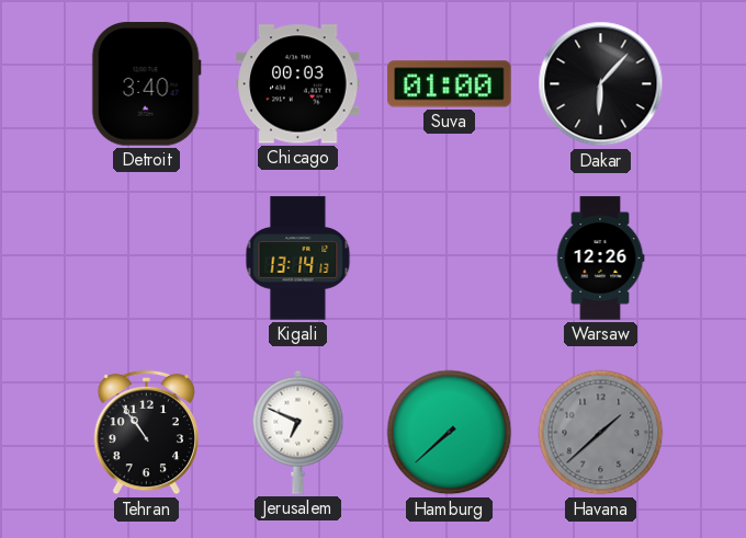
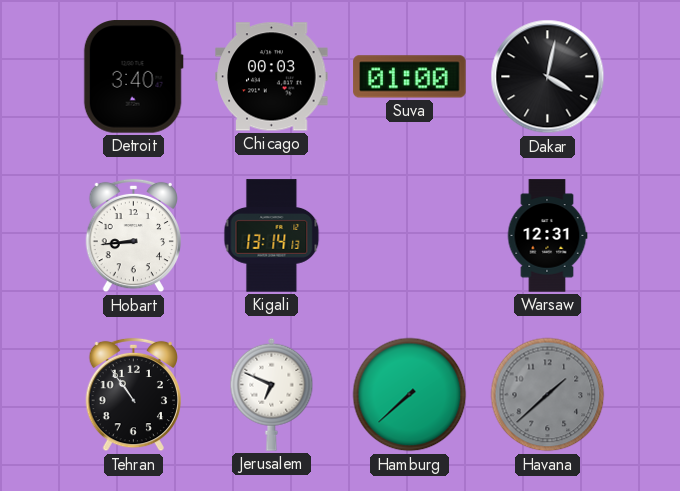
Dakar: 6:07 -> 4:02
Hobart: none -> 8:44
Warsaw: 12:26 -> 12:31
